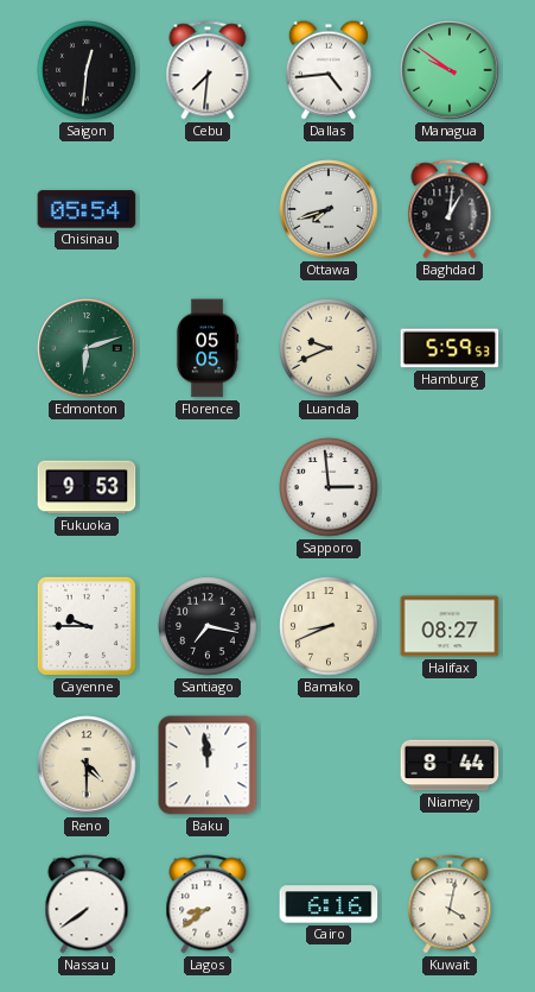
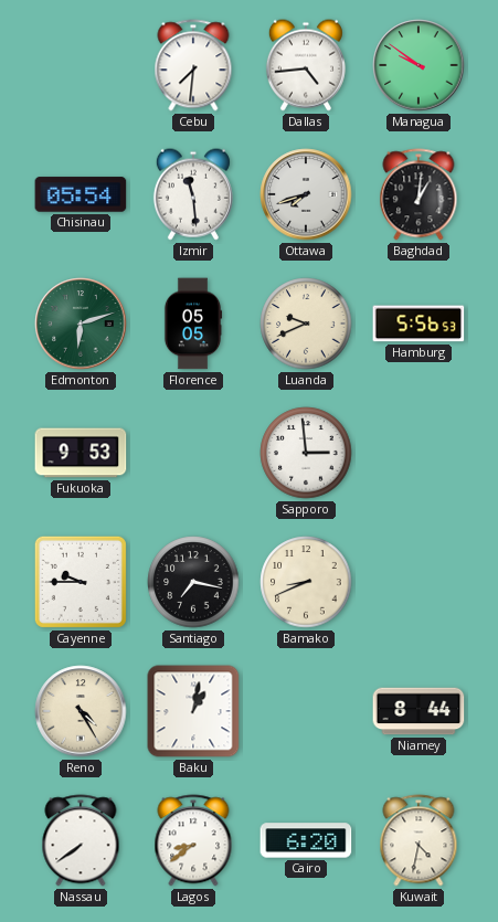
Saigon: 12:31 -> none
Izmir: none -> 11:29
Hamburg: 5:59 -> 5:56
Halifax: 08:27 -> none
Reno: 4:30 -> 4:25
Baku: 11:59 -> 1:02
Cairo: 6:16 -> 6:20
Kuwait: 4:02 -> 4:32
